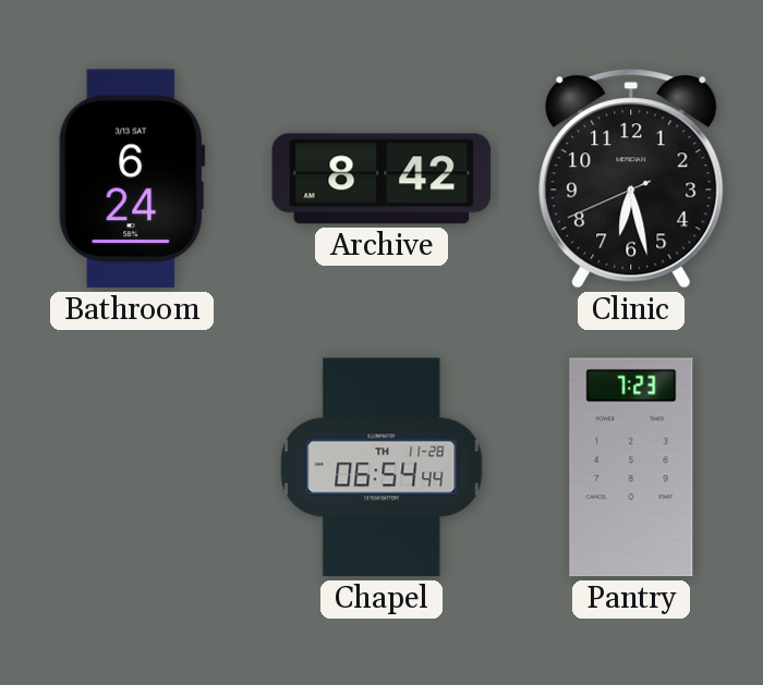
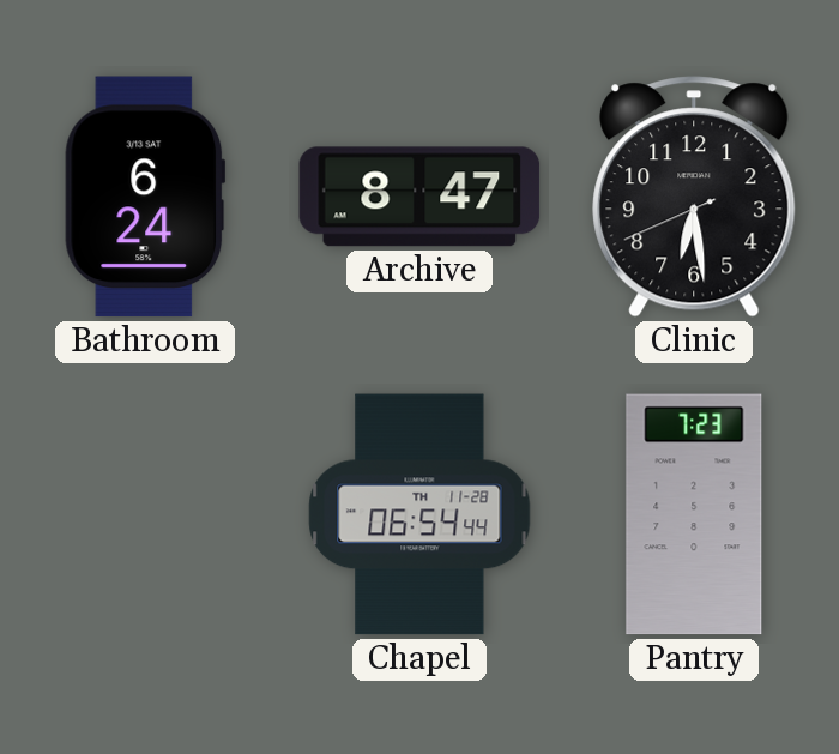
Archive: 8:42 -> 8:47
Clinic: 6:27 -> 6:28
